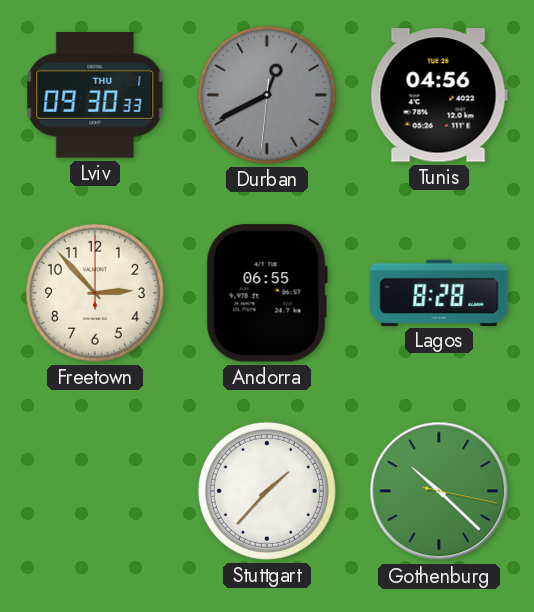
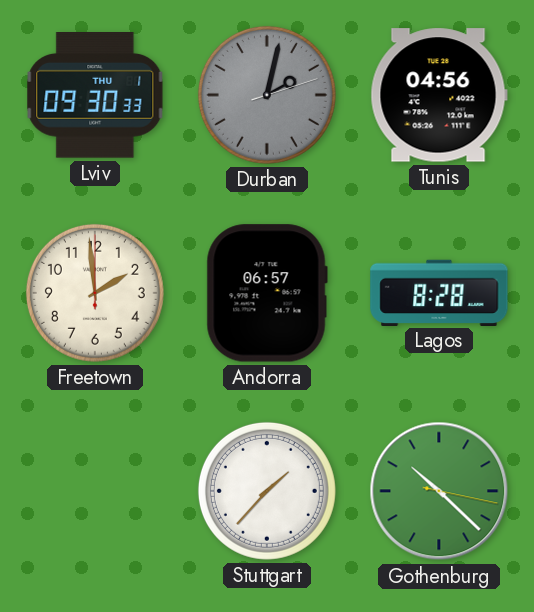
Durban: 12:40 -> 2:02
Freetown: 2:53 -> 1:59
Andorra: 06:55 -> 06:57
